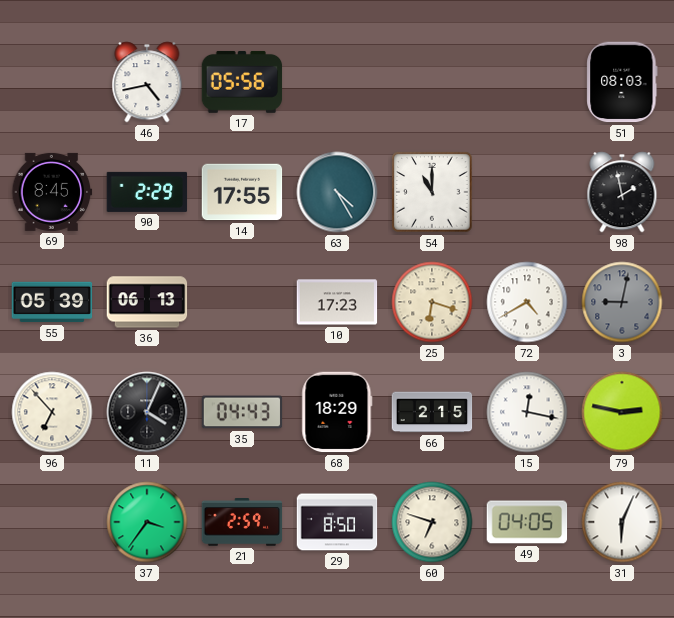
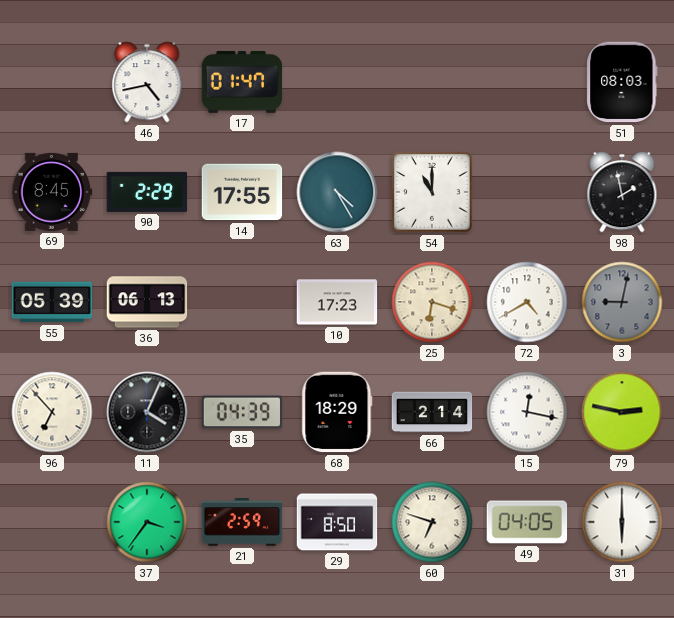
17: 05:56 -> 01:47
35: 04:43 -> 04:39
66: 2:15 -> 2:14
31: 6:04 -> 6:00
